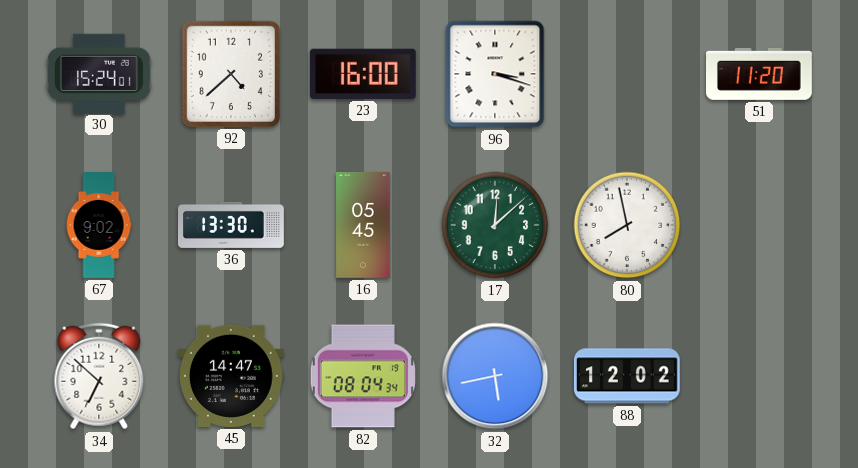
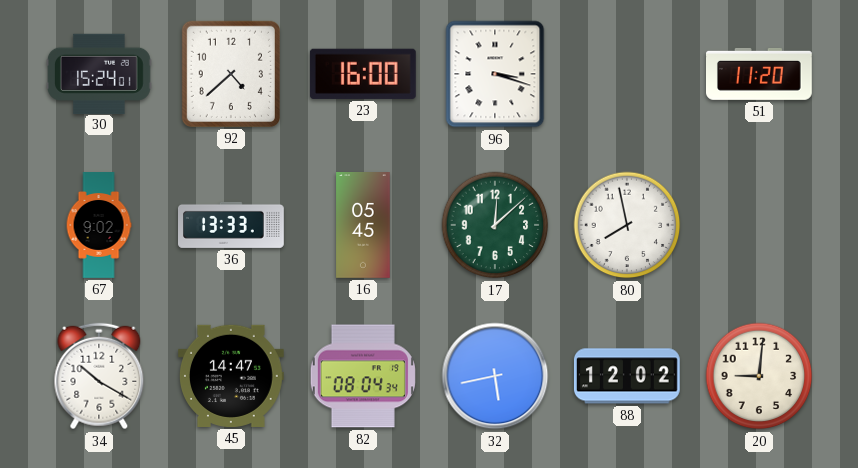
36: 13:30 -> 13:33
34: 6:52 -> 10:20
20: none -> 9:01
